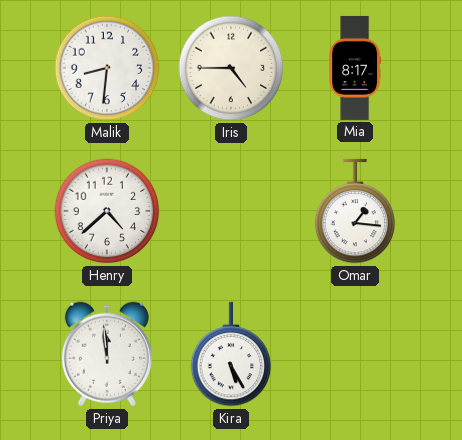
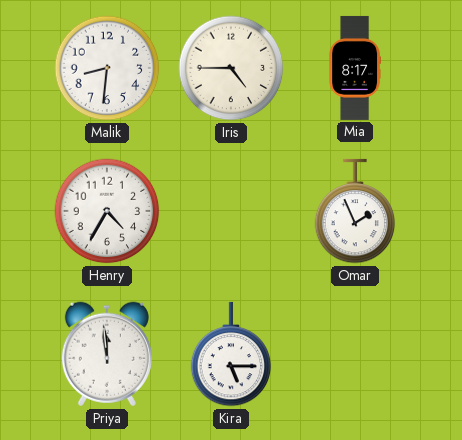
Henry: 4:38 -> 4:35
Omar: 1:16 -> 1:56
Kira: 5:25 -> 5:15
